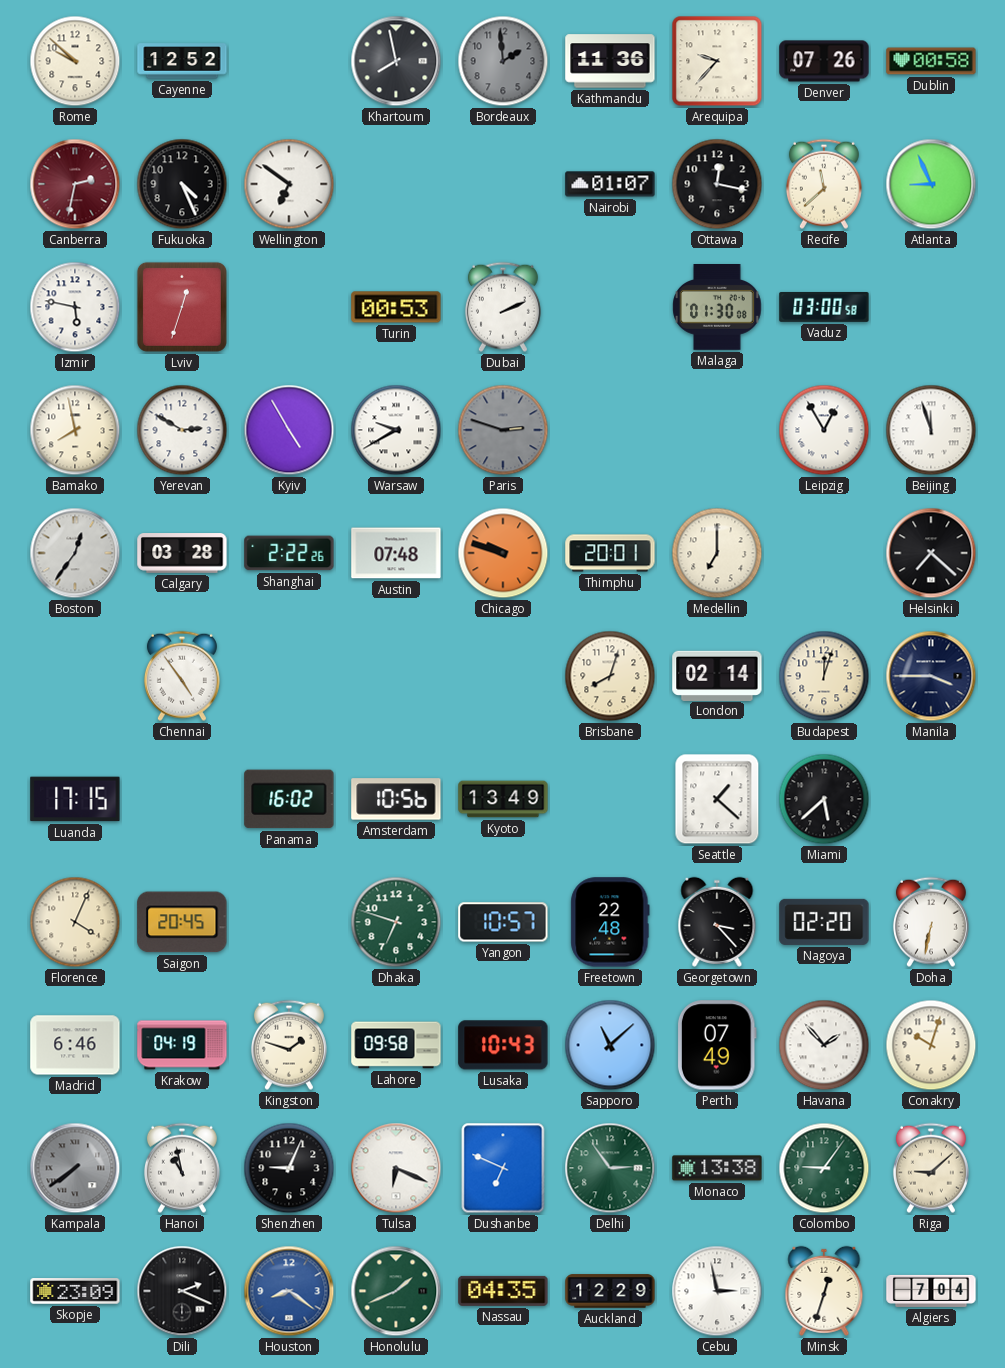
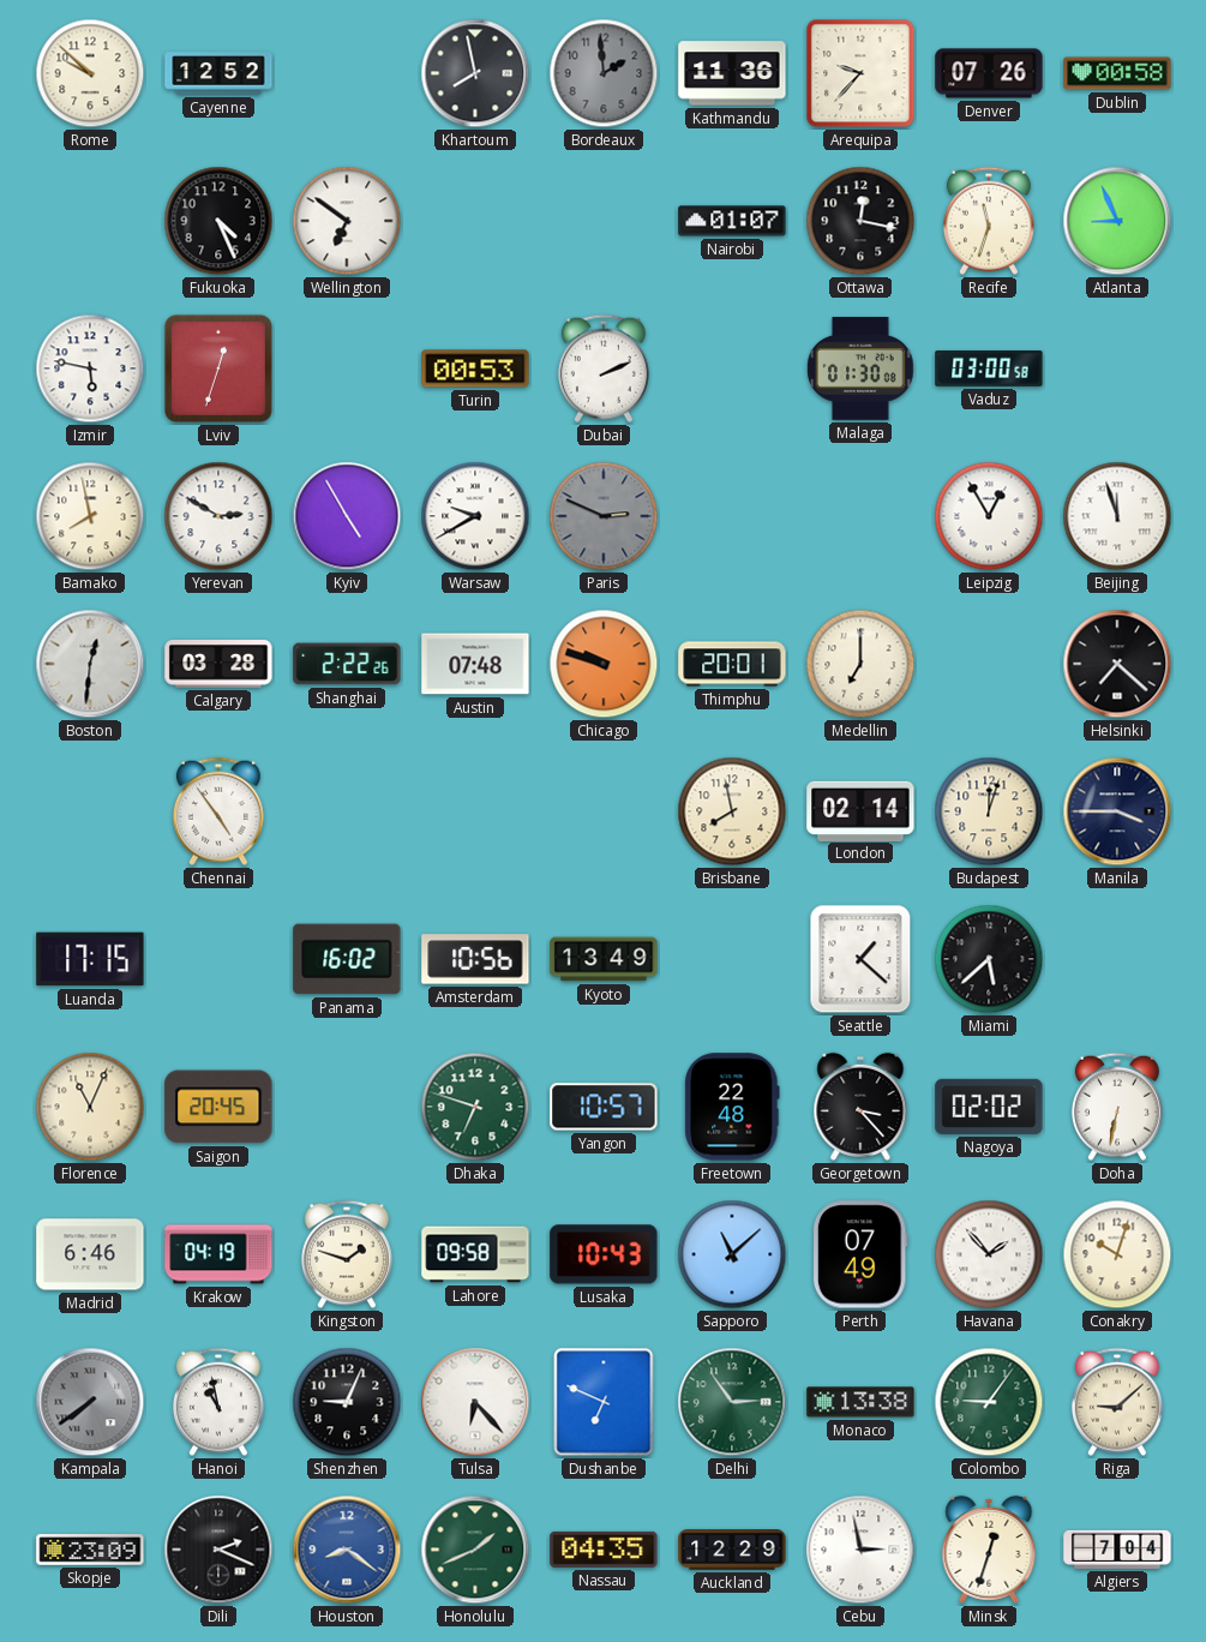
Canberra: 2:32 -> none
Recife: 11:38 -> 11:33
Paris: 2:48 -> 2:49
Boston: 12:36 -> 12:31
Brisbane: 8:03 -> 7:58
Florence: 4:04 -> 11:04
Nagoya: 02:20 -> 02:02
Tulsa: 6:19 -> 6:23
